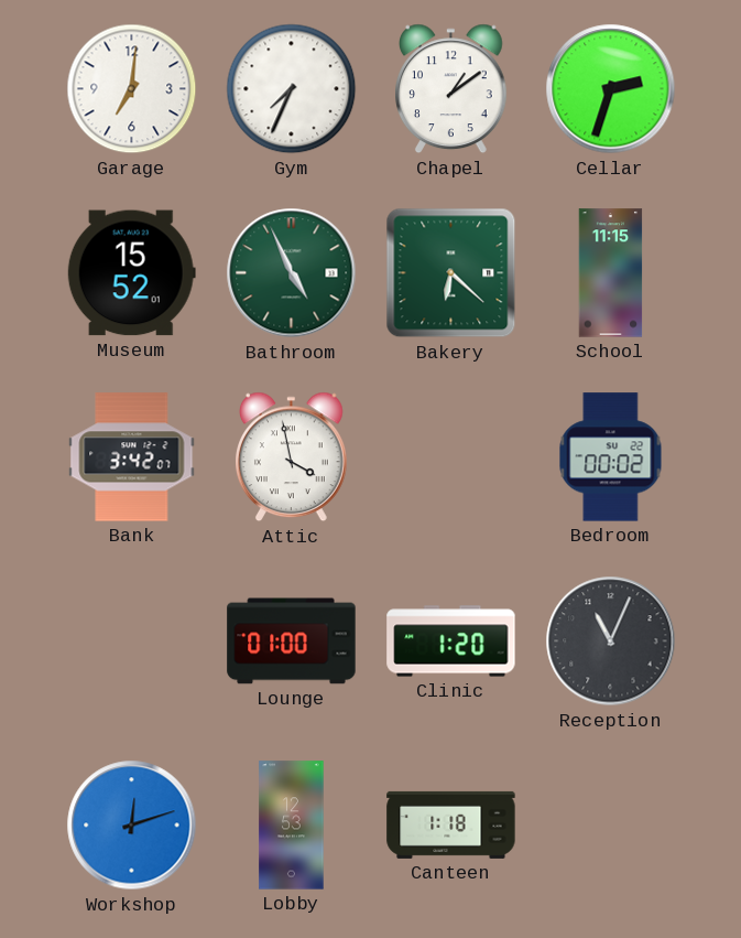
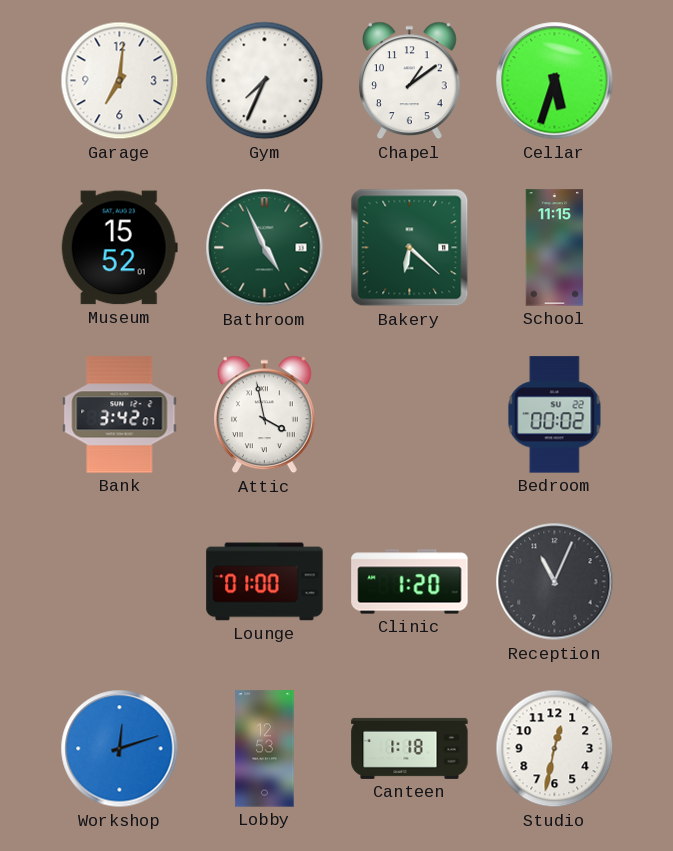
Cellar: 2:33 -> 5:33
Studio: none -> 12:32
